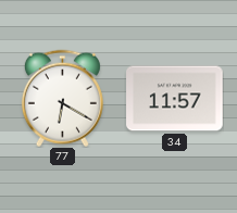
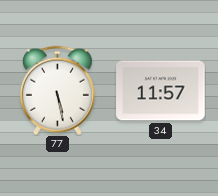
77: 6:20 -> 5:28
